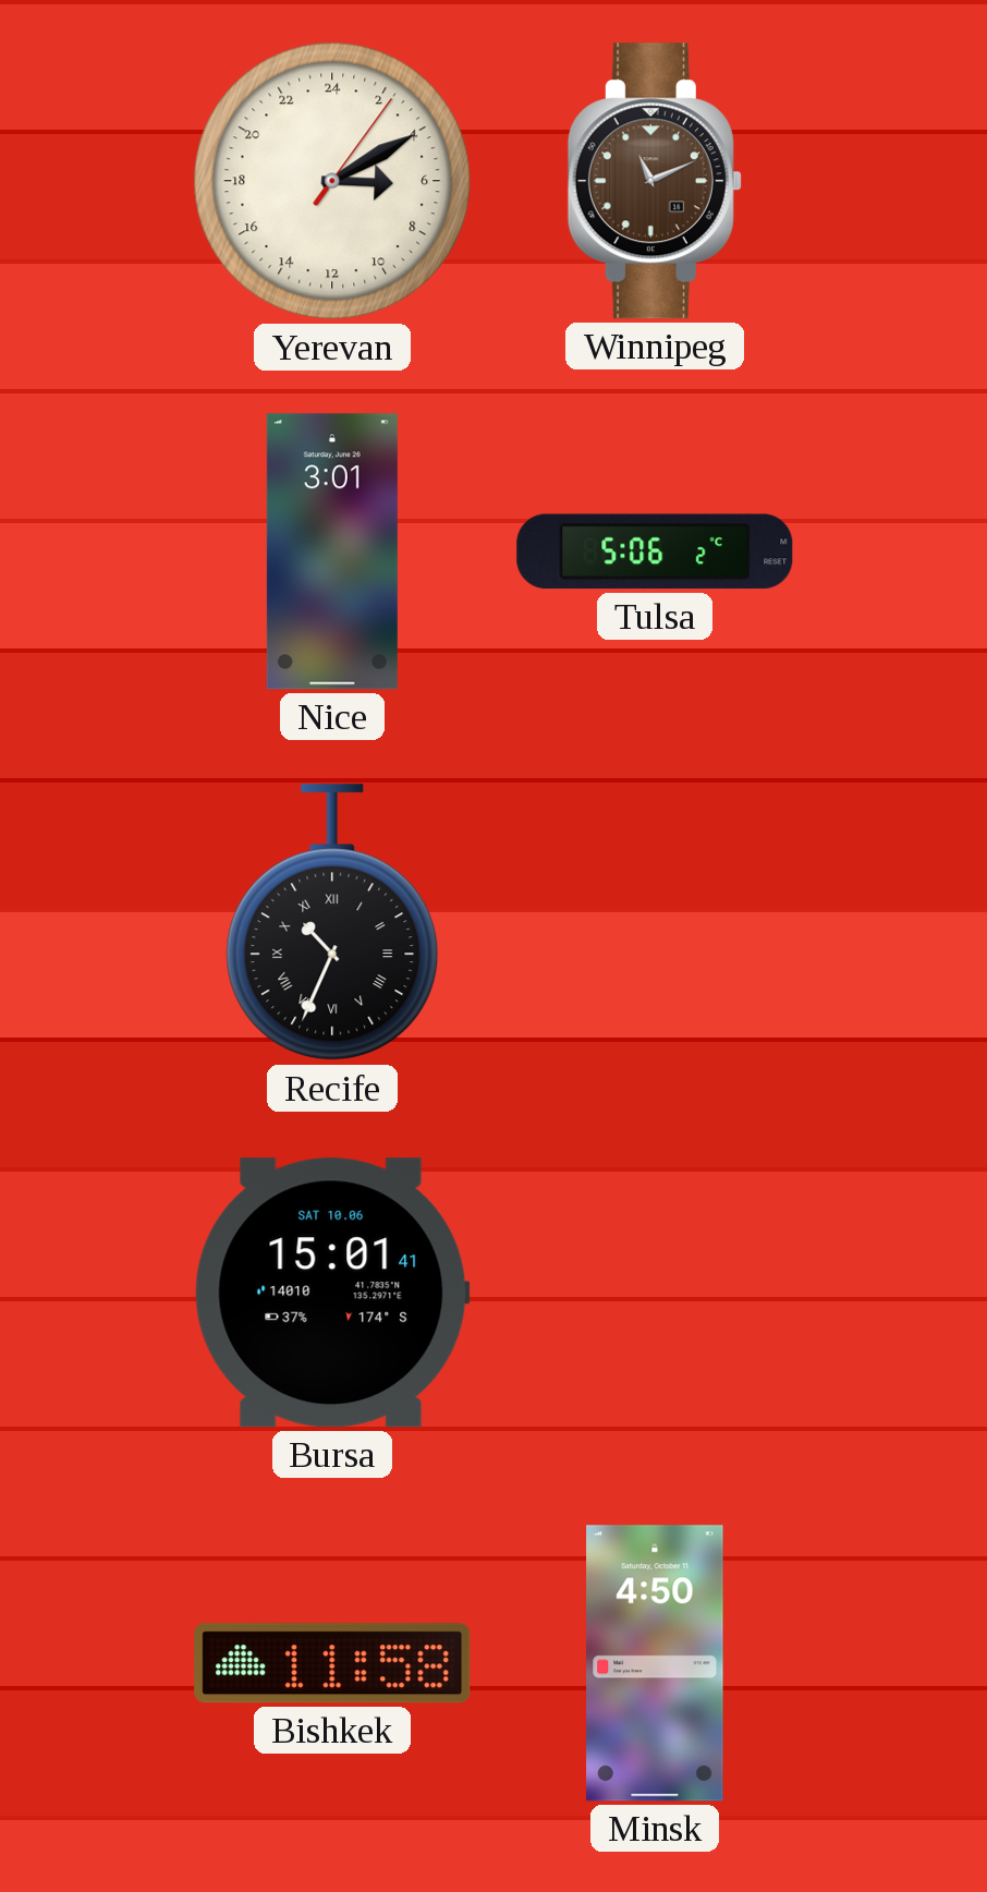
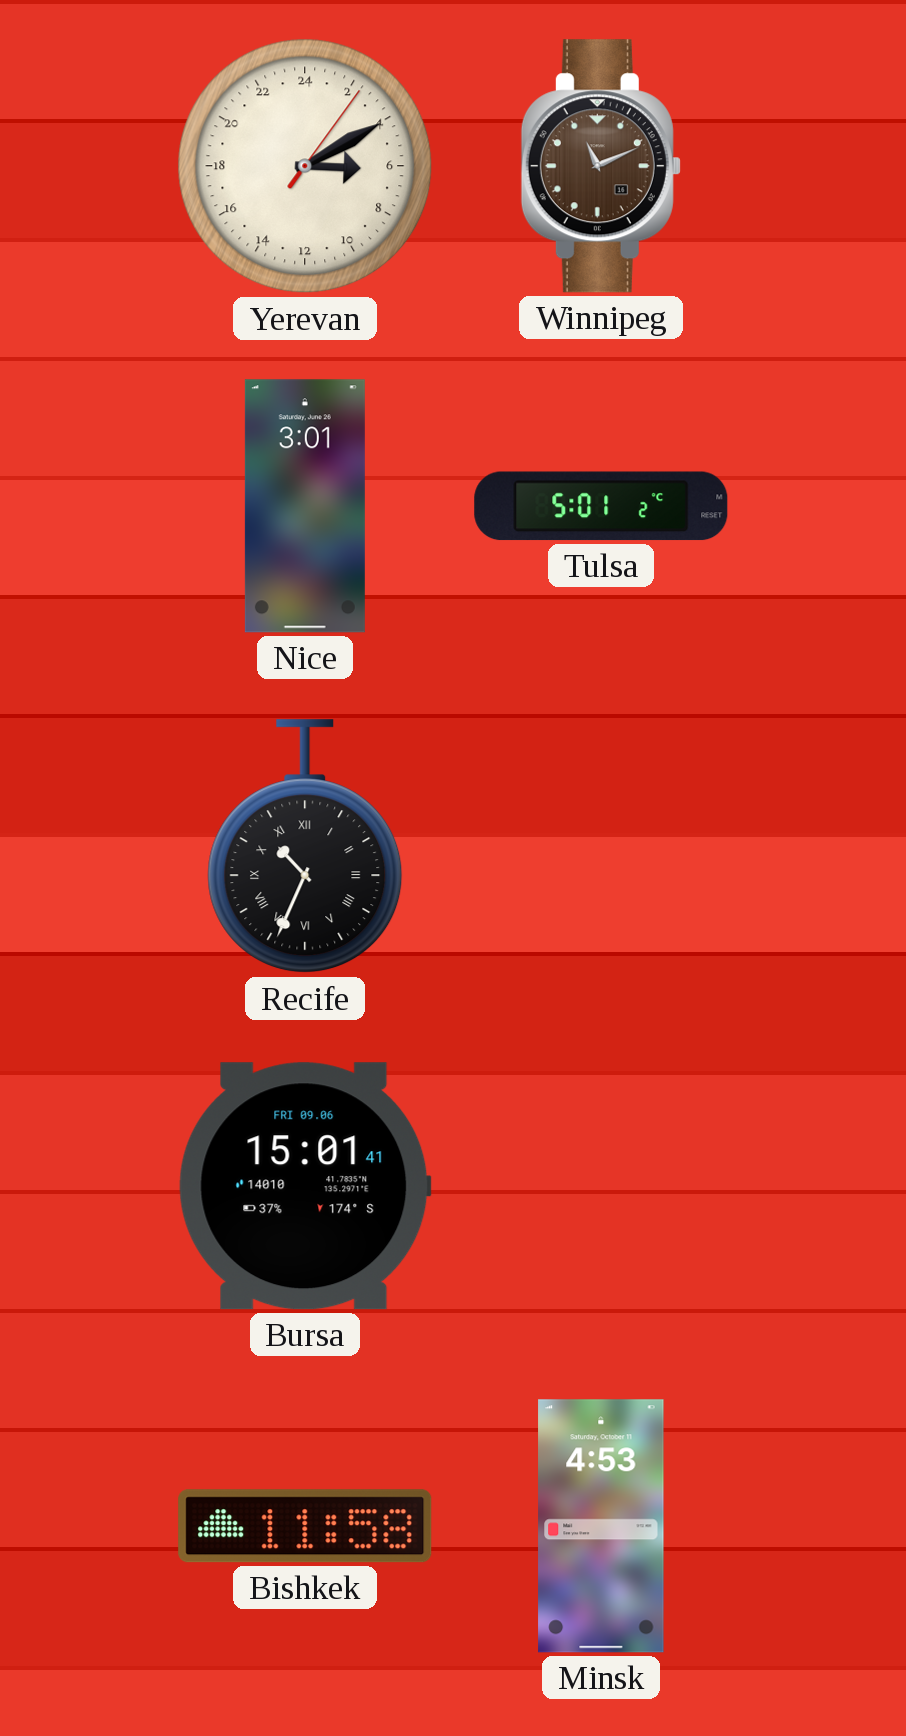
Tulsa: 5:06 -> 5:01
Bursa date: SAT 10.06 -> FRI 09.06
Minsk: 4:50 -> 4:53
